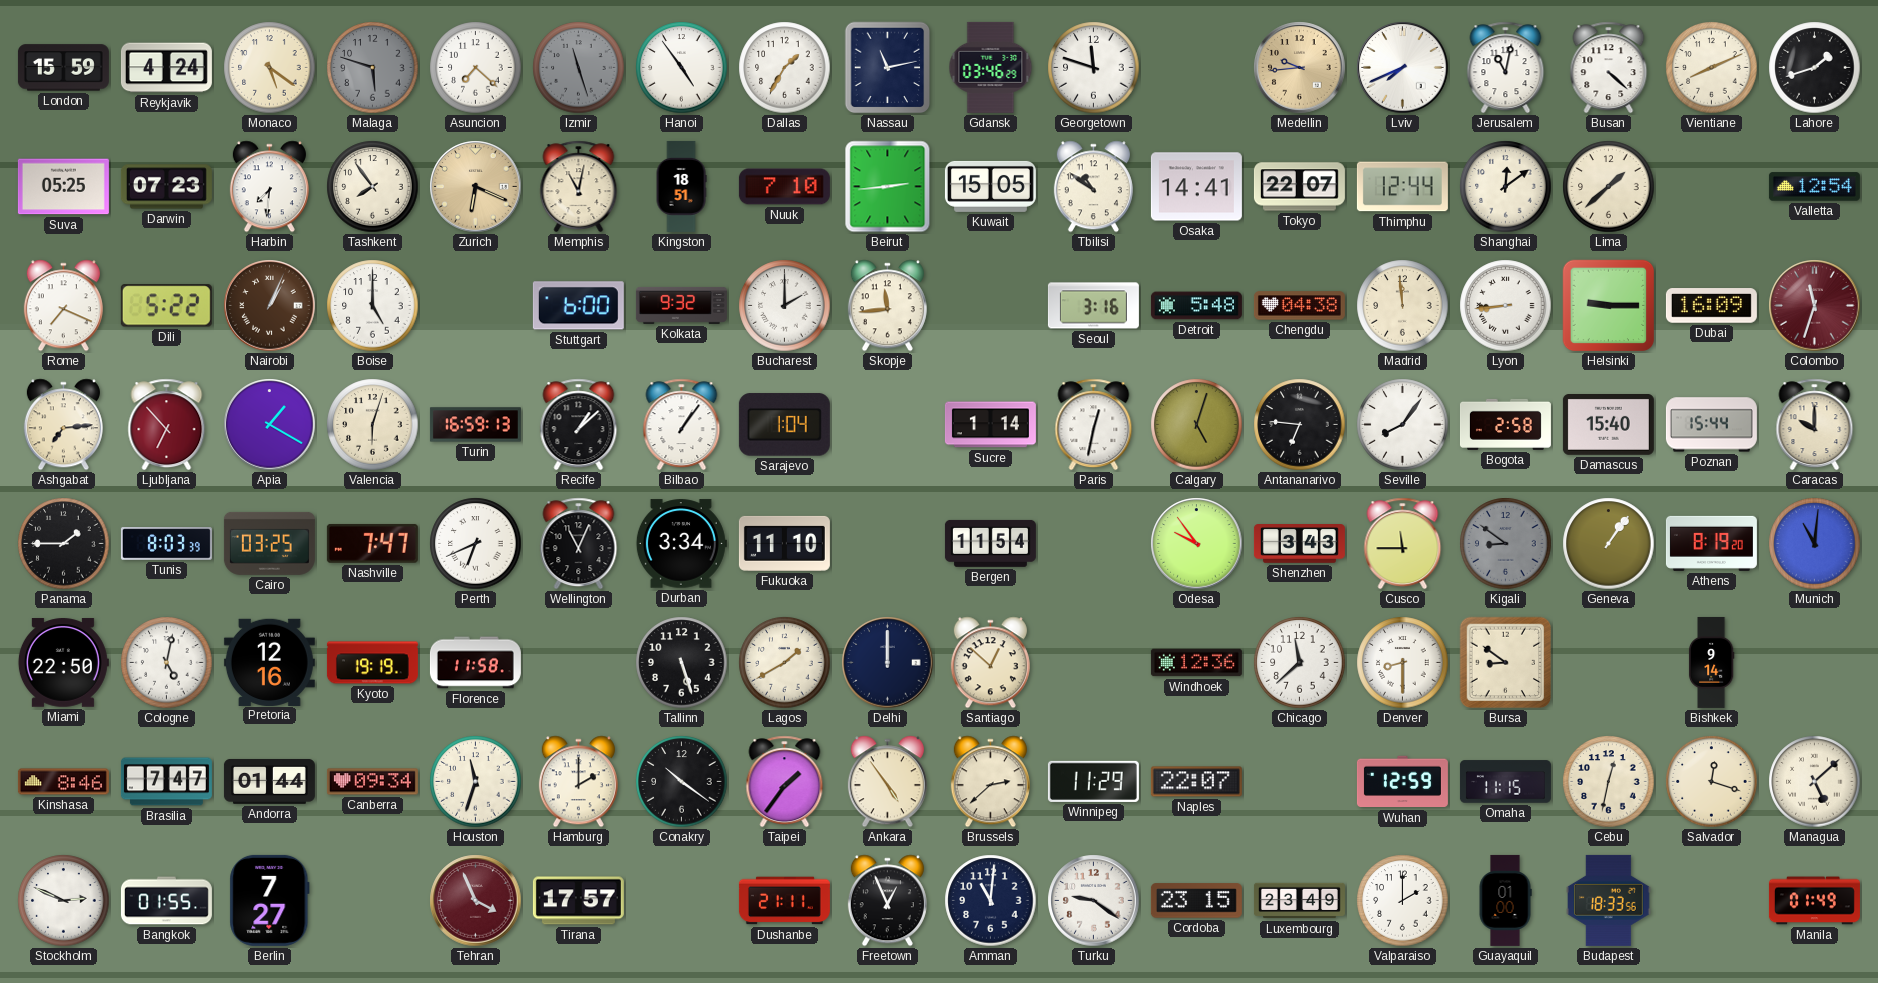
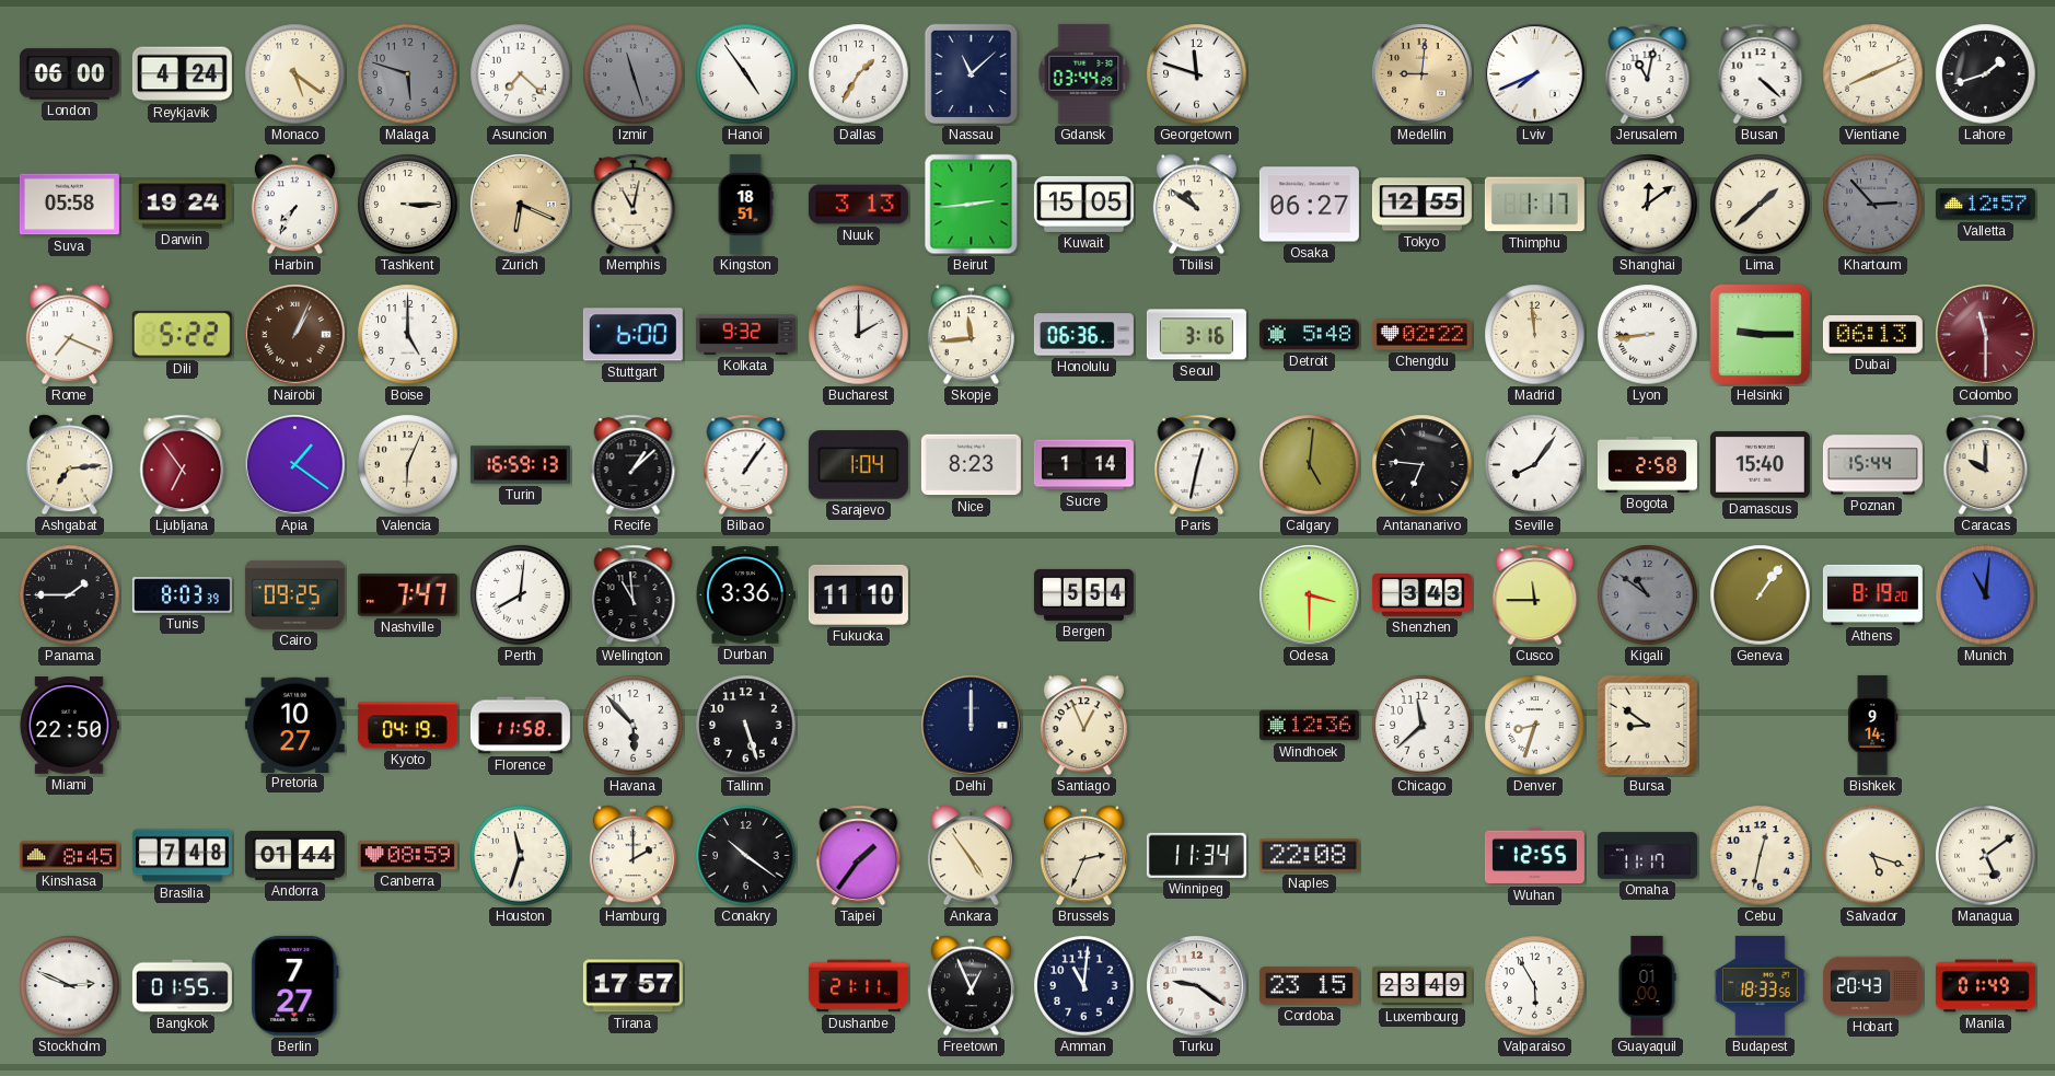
London: 15:59 -> 06:00
Nassau: 11:13 -> 11:08
Gdansk: 03:46 -> 03:44
Medellin: 9:44 -> 9:01
Suva: 05:25 -> 05:58
Darwin: 07:23 -> 19:24
Harbin: 7:31 -> 7:35
Tashkent: 7:54 -> 3:15
Nuuk: 7:10 -> 3:13
Osaka: 14:41 -> 06:27
Tokyo: 22:07 -> 12:55
Thimphu: 12:44 -> 1:17
Khartoum: none -> 2:53
Valletta: 12:54 -> 12:57
Honolulu: none -> 06:36
Chengdu: 04:38 -> 02:22
Dubai: 16:09 -> 06:13
Colombo: 11:33 -> 11:30
Ljubljana: 6:53 -> 6:54
Apia: 1:20 -> 1:21
Valencia: 6:03 -> 6:04
Nice: none -> 8:23
Calgary: 5:03 -> 5:01
Cairo: 03:25 -> 09:25
Perth: 6:41 -> 8:01
Wellington: 11:04 -> 10:59
Durban: 3:34 -> 3:36
Bergen: 11:54 -> 5:54
Odesa: 9:54 -> 3:30
Kigali: 8:51 -> 10:51
Cologne: 5:02 -> none
Pretoria: 12:16 -> 10:27
Kyoto: 19:19 -> 04:19
Havana: none -> 5:53
Lagos: 1:40 -> none
Santiago: 12:52 -> 12:56
Denver: 8:30 -> 8:33
Kinshasa: 8:46 -> 8:45
Brasilia: 7:47 -> 7:48
Canberra: 09:34 -> 08:59
Brussels: 2:38 -> 2:34
Winnipeg: 11:29 -> 11:34
Naples: 22:07 -> 22:08
Wuhan: 12:59 -> 12:55
Omaha: 11:15 -> 11:17
Salvador: 12:18 -> 5:18
Managua: 5:08 -> 5:09
Tehran: 3:56 -> none
Valparaiso: 2:00 -> 5:55
Hobart: none -> 20:43
